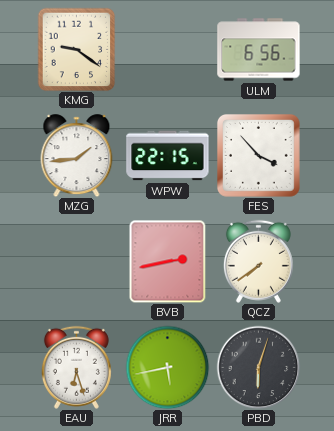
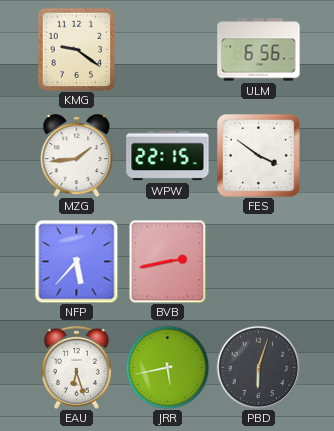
FES: 3:53 -> 3:51
NFP: none -> 5:37
QCZ: 7:39 -> none
